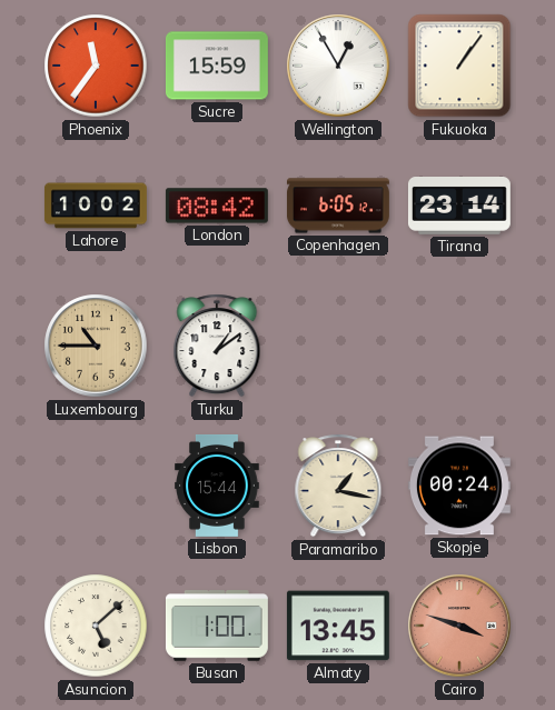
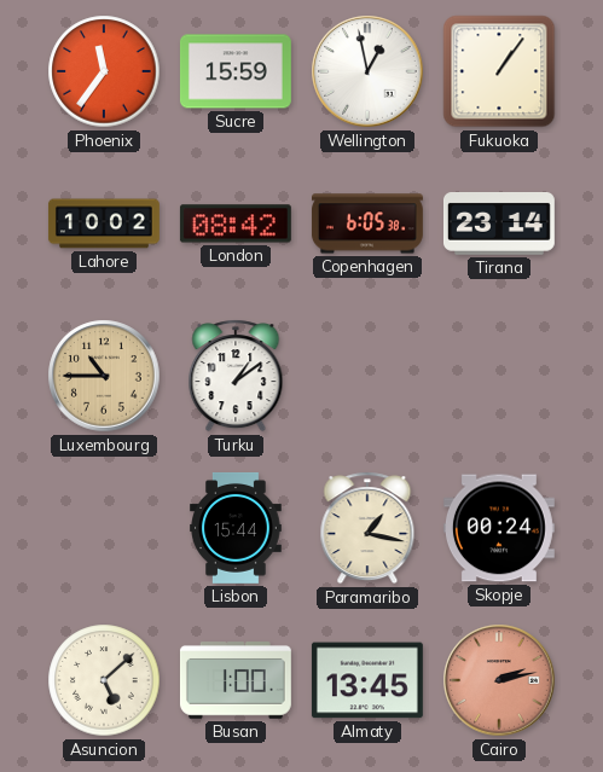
Wellington: 12:55 -> 12:58
Copenhagen: 6:05:12 -> 6:05:38
Cairo: 3:48 -> 2:13
